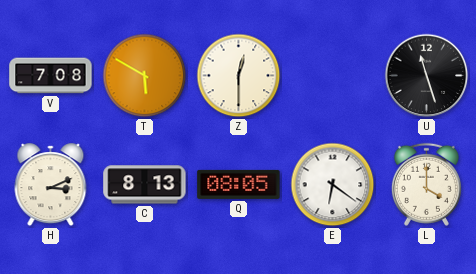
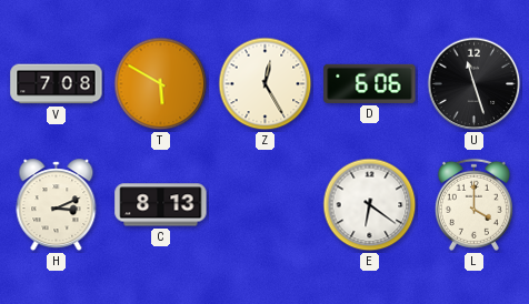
Z: 12:30 -> 12:25
D: none -> 6:06
Q: 08:05 -> none
